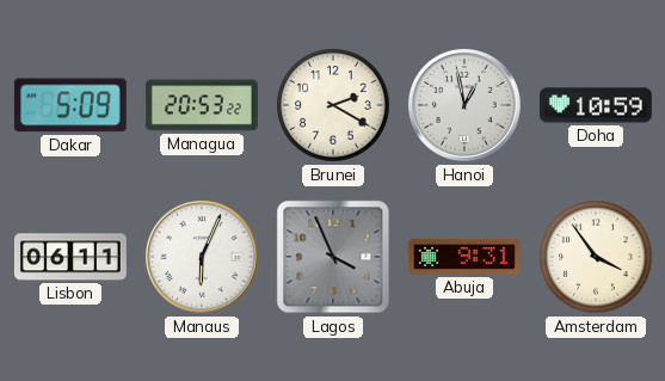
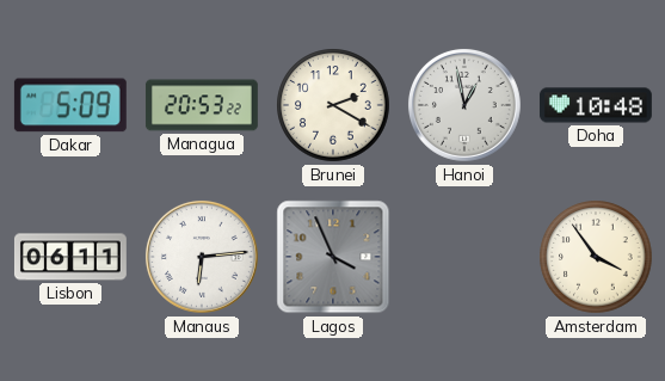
Doha: 10:59 -> 10:48
Manaus: 6:04 -> 6:14
Abuja: 9:31 -> none
